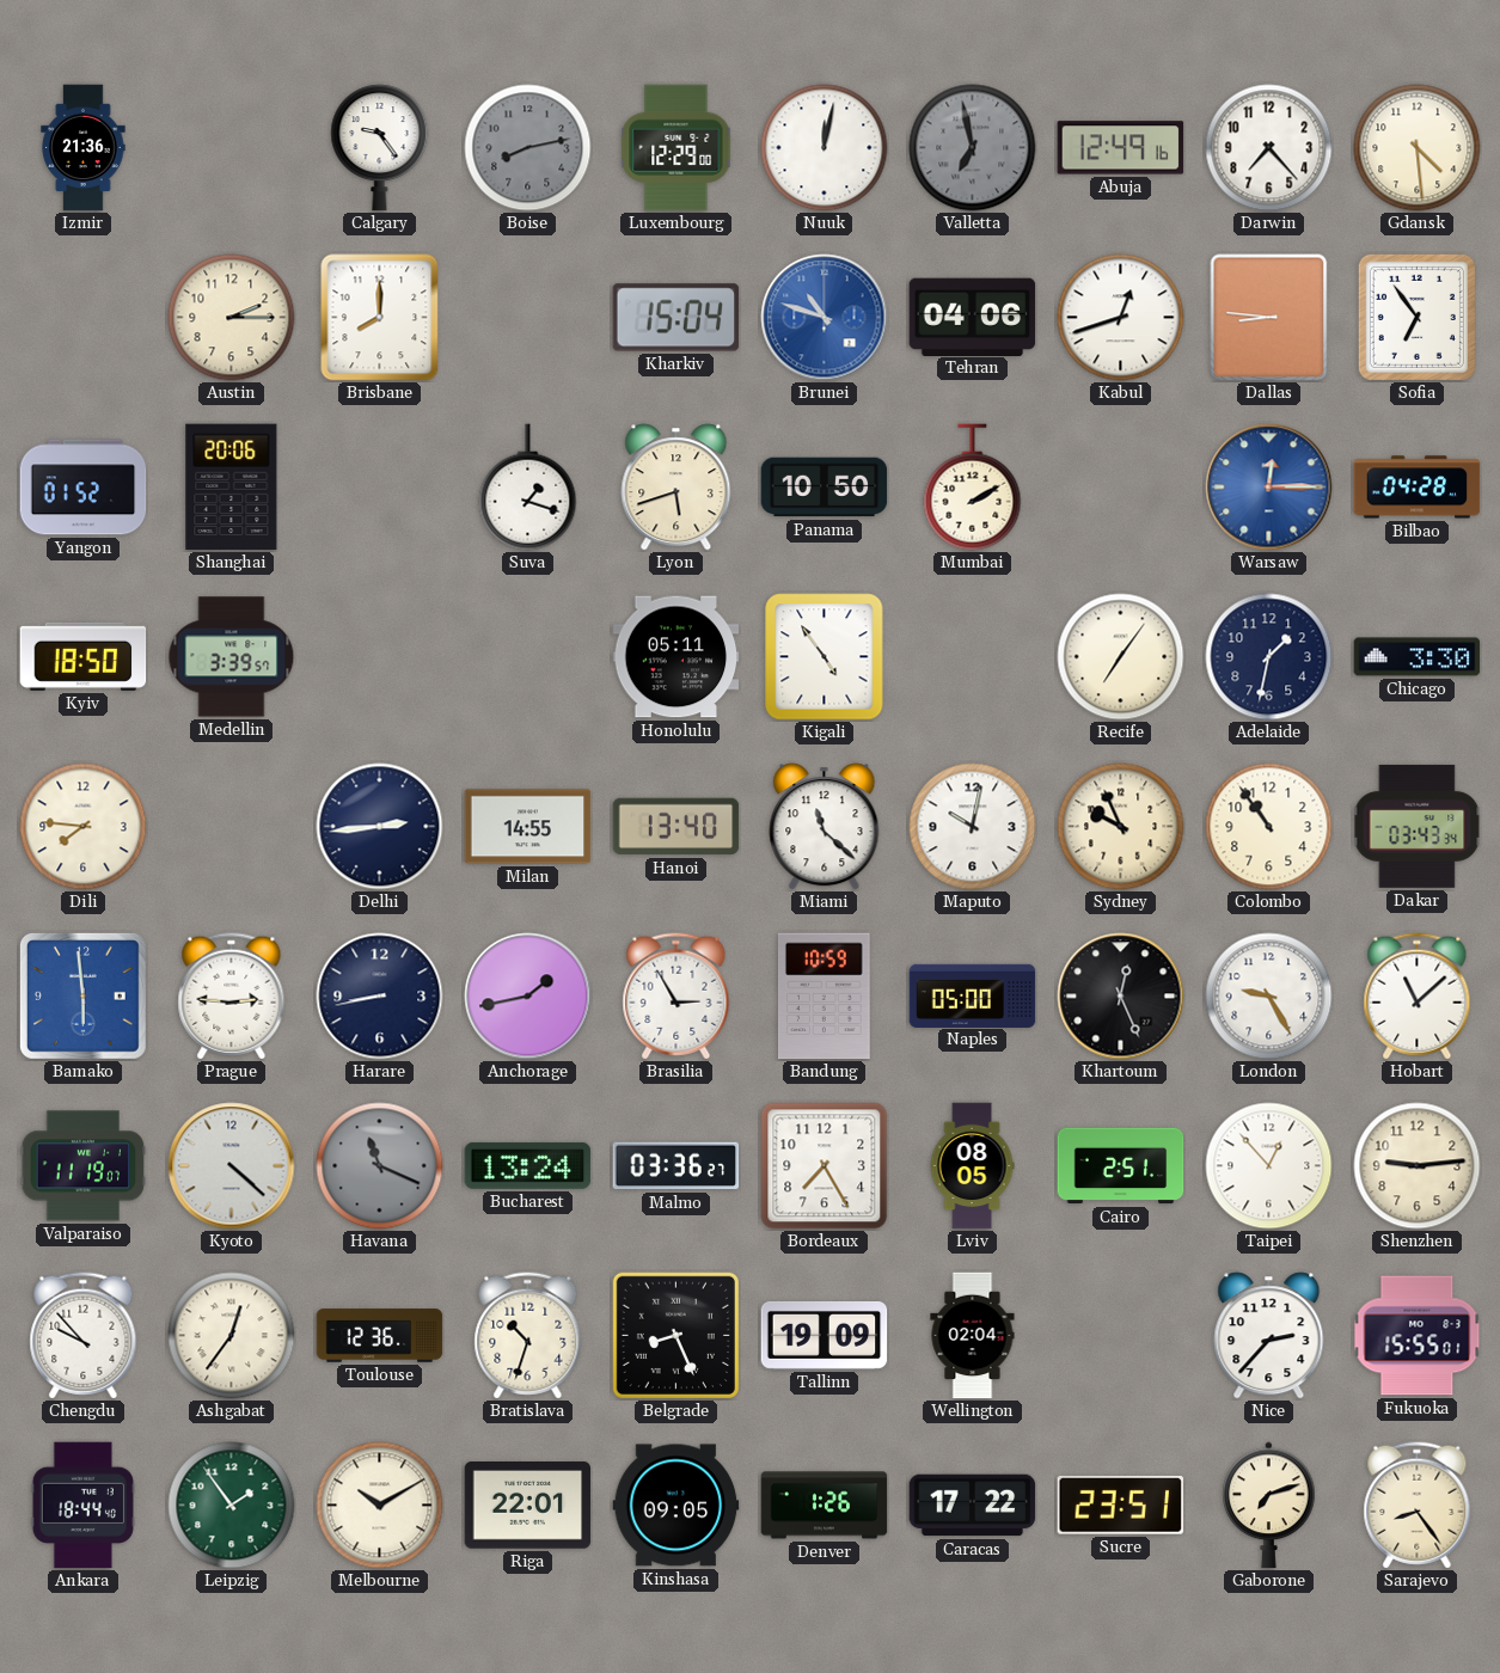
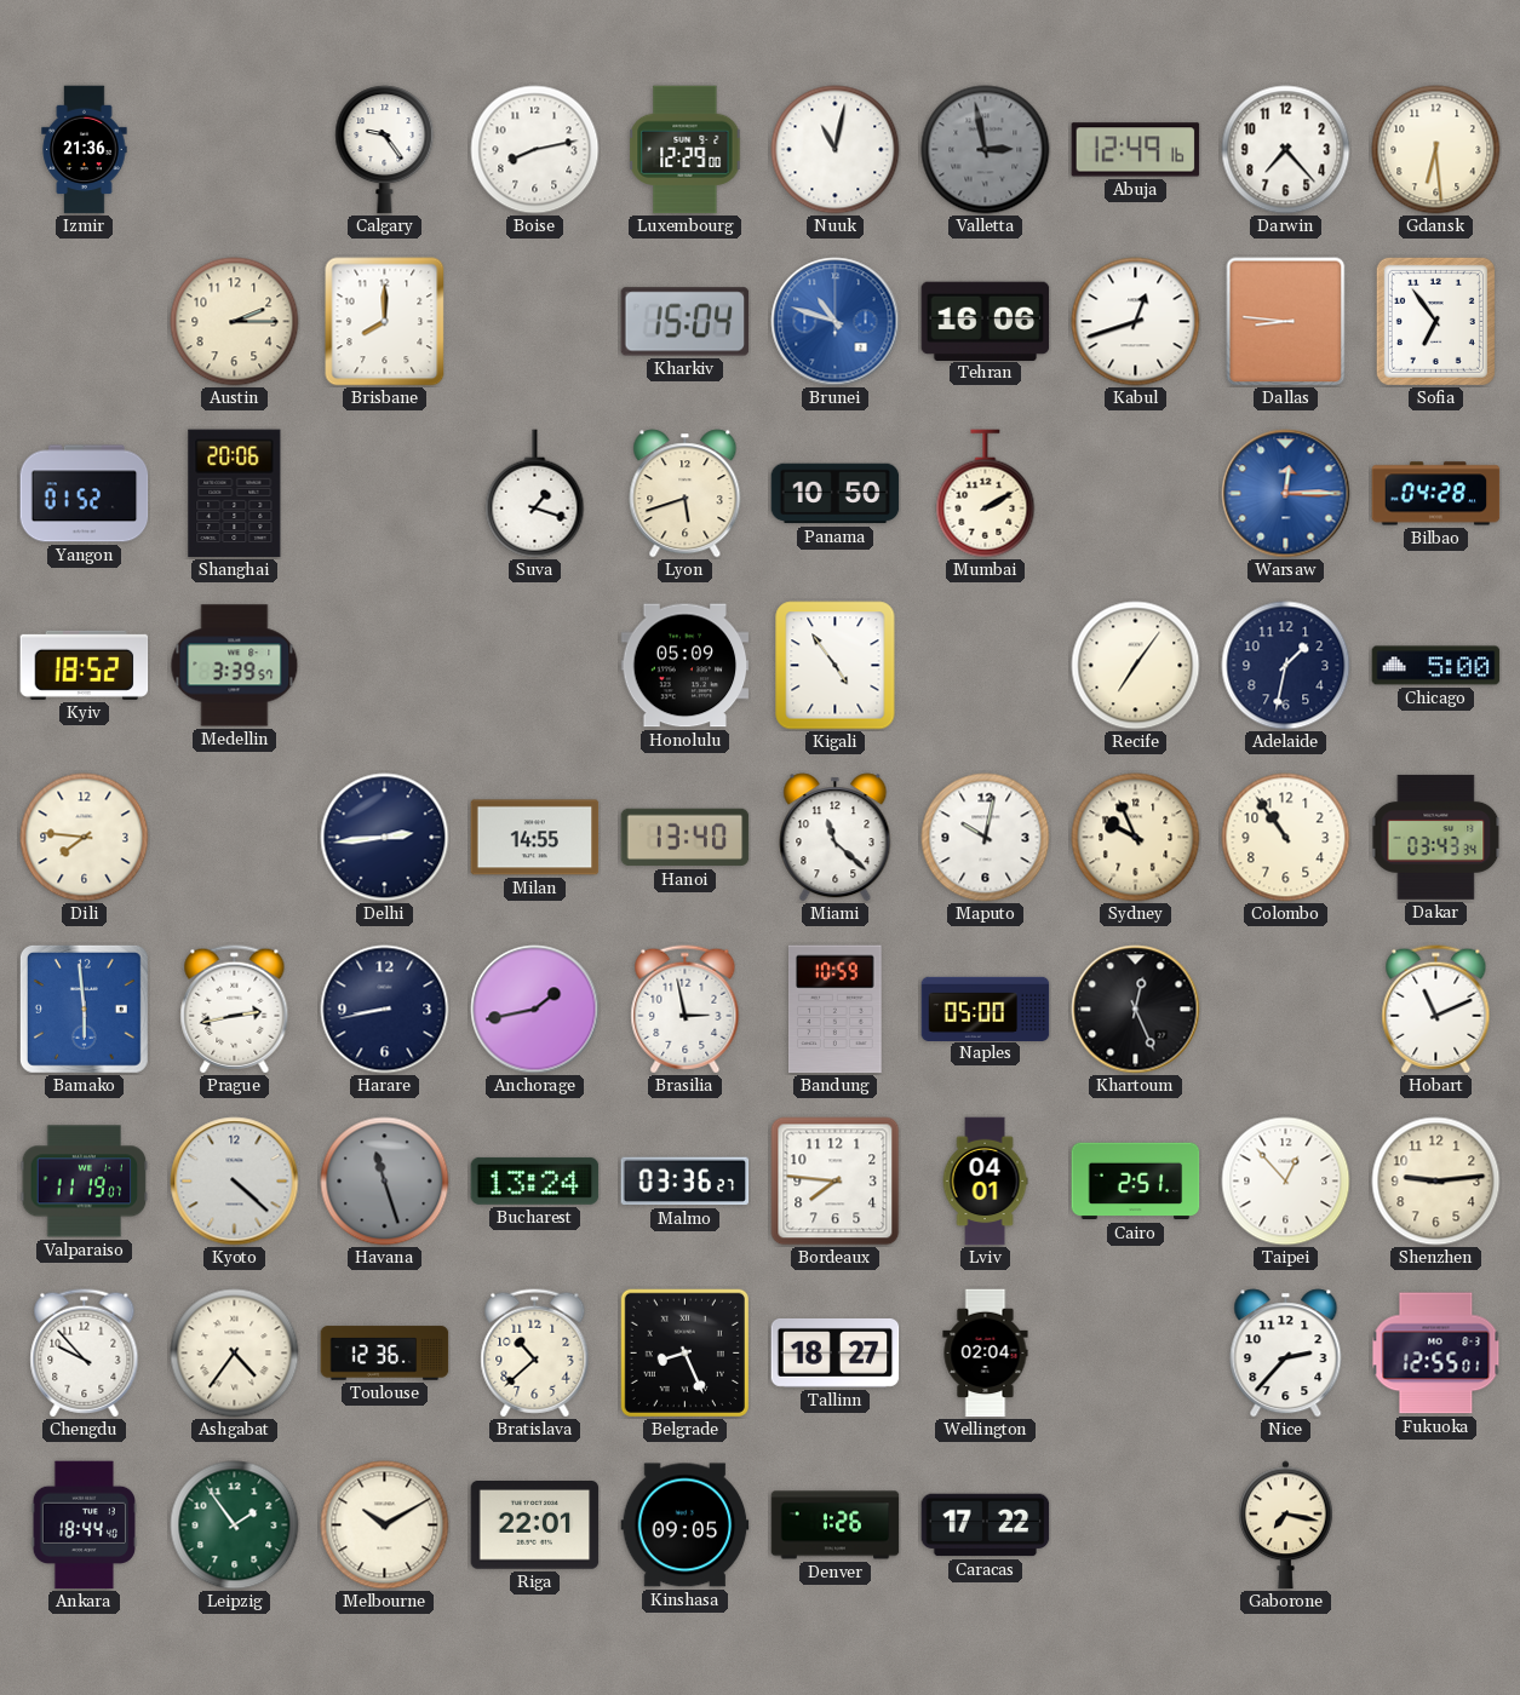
Boise dial: grey -> white
Nuuk: 12:02 -> 11:02
Valletta: 6:58 -> 2:58
Gdansk: 4:29 -> 6:29
Tehran: 04:06 -> 16:06
Kyiv: 18:50 -> 18:52
Honolulu: 05:11 -> 05:09
Chicago: 3:30 -> 5:00
Prague: 2:46 -> 2:43
Brasilia: 2:55 -> 2:58
London: 9:25 -> none
Hobart: 11:08 -> 11:11
Havana: 11:19 -> 11:27
Bordeaux: 7:25 -> 7:46
Lviv: 08:05 -> 04:01
Ashgabat: 12:36 -> 4:36
Bratislava: 10:33 -> 10:38
Tallinn: 19:09 -> 18:27
Fukuoka: 15:55 -> 12:55
Sucre: 23:51 -> none
Gaborone: 7:12 -> 7:17
Sarajevo: 8:24 -> none
